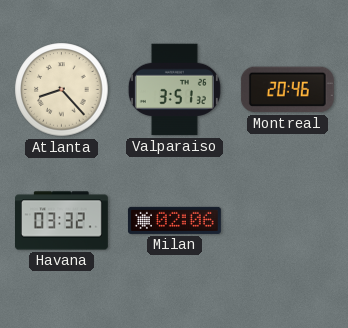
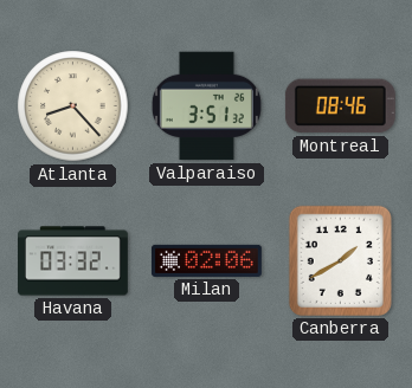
Montreal: 20:46 -> 08:46
Canberra: none -> 1:40
